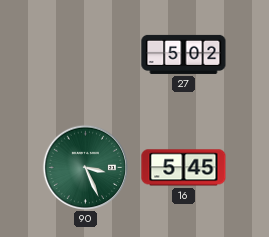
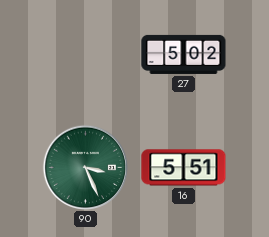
16: 5:45 -> 5:51
